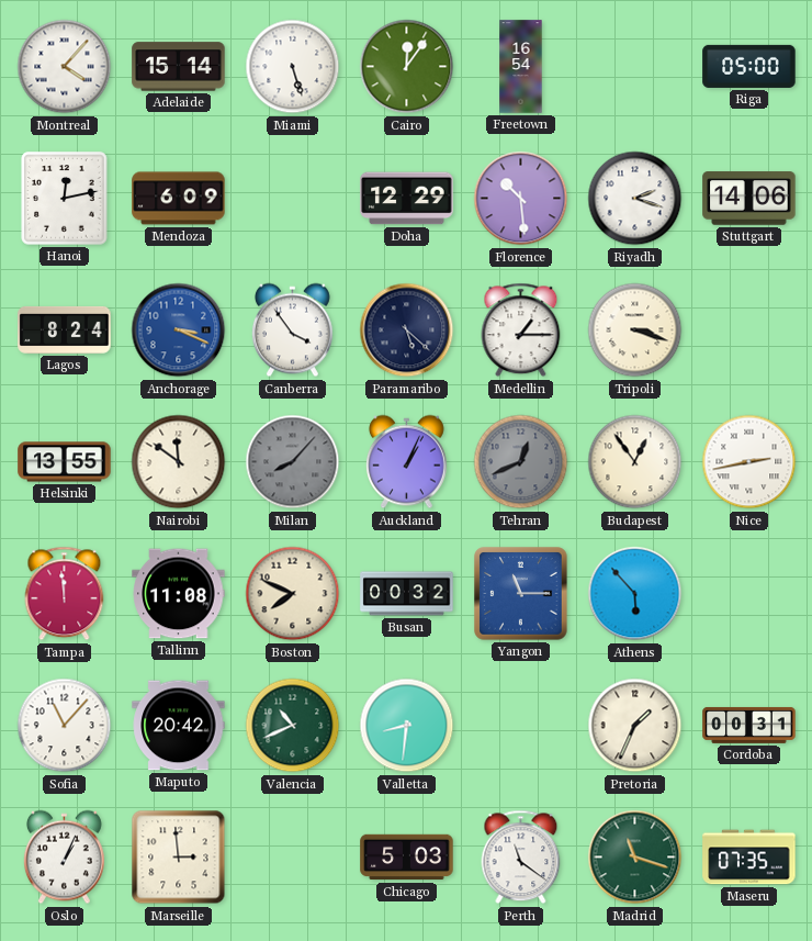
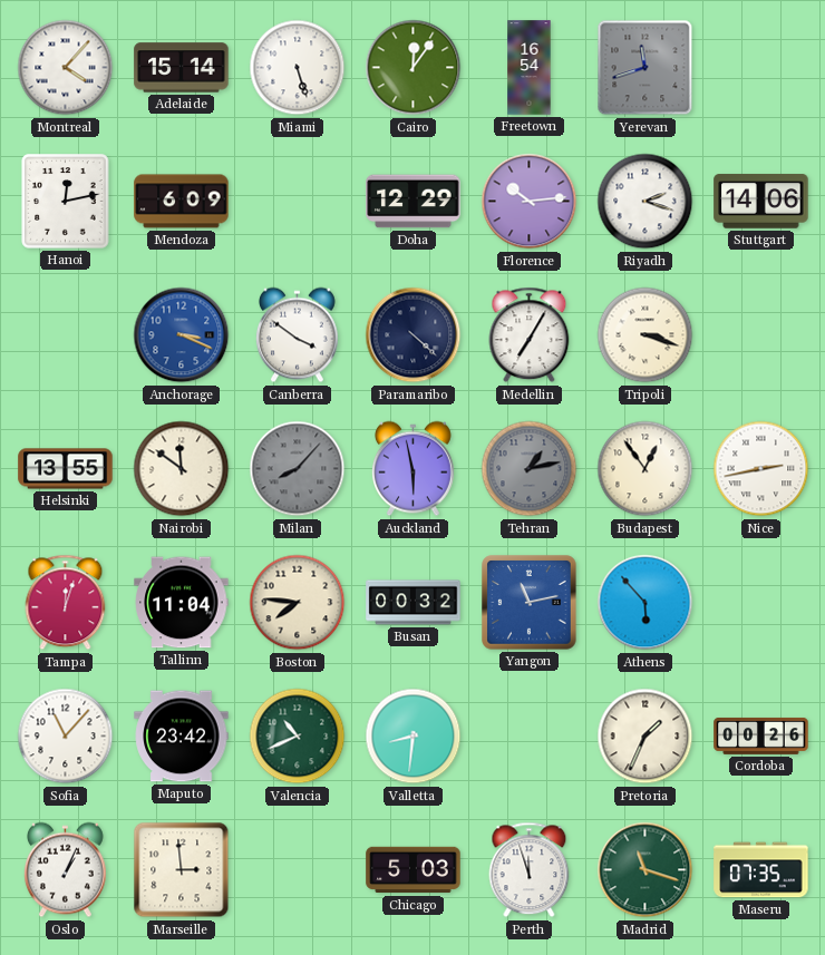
Yerevan: none -> 11:42
Riga: 05:00 -> none
Florence: 10:29 -> 10:14
Lagos: 8:24 -> none
Canberra: 3:54 -> 3:51
Paramaribo: 5:22 -> 4:22
Medellin: 1:15 -> 7:05
Auckland: 1:04 -> 5:58
Tehran: 12:41 -> 1:13
Tampa: 11:59 -> 12:03
Tallinn: 11:08 -> 11:04
Boston: 7:49 -> 7:46
Yangon: 11:15 -> 11:13
Maputo: 20:42 -> 23:42
Cordoba: 00:31 -> 00:26
Perth: 11:21 -> 11:57
